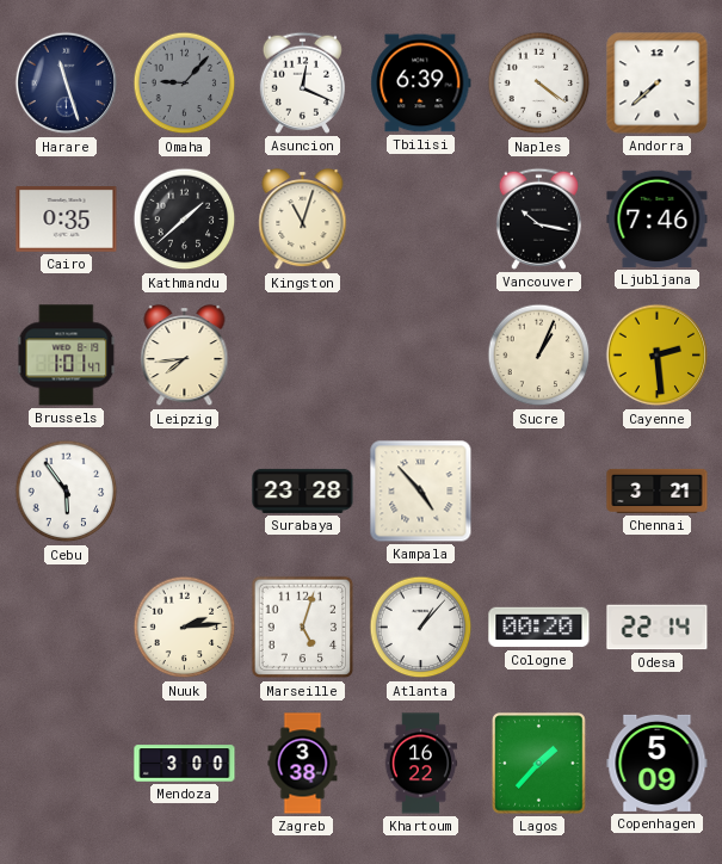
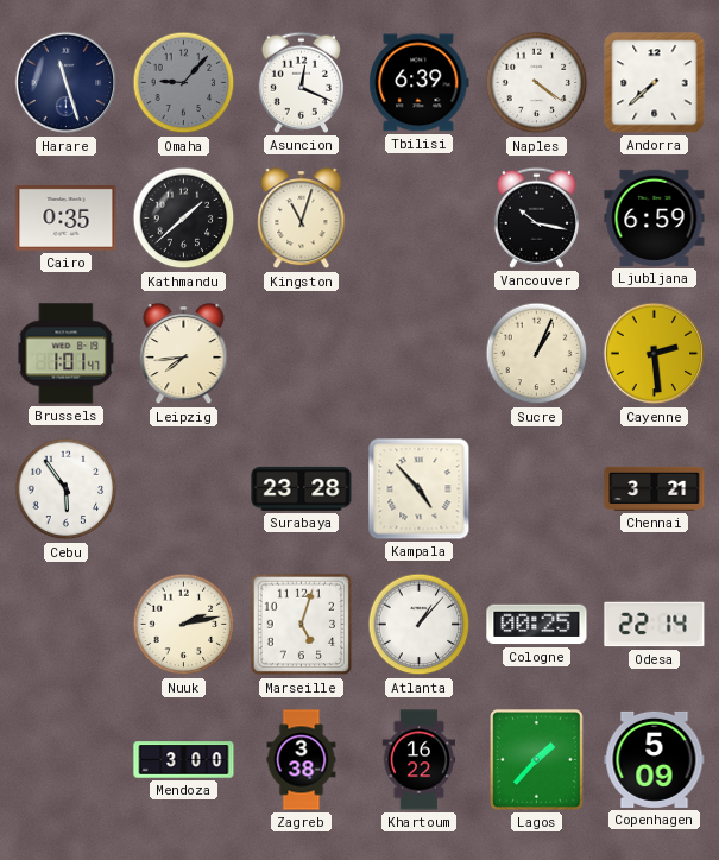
Ljubljana: 7:46 -> 6:59
Nuuk: 2:14 -> 2:13
Cologne: 00:20 -> 00:25
